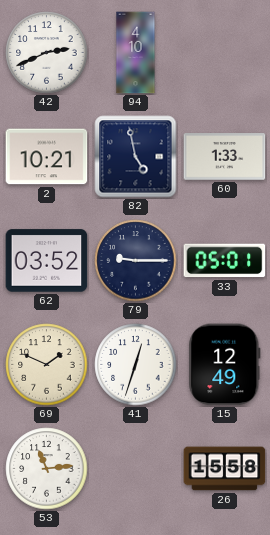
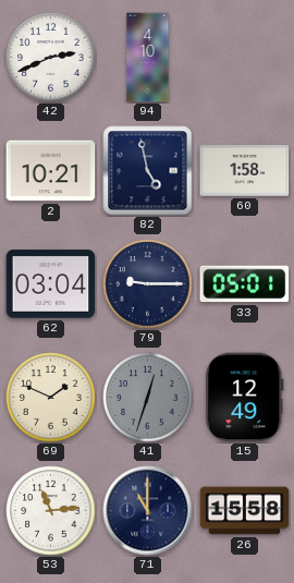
60: 1:33 -> 1:58
62: 03:52 -> 03:04
41 dial: white -> grey
71: none -> 11:00
